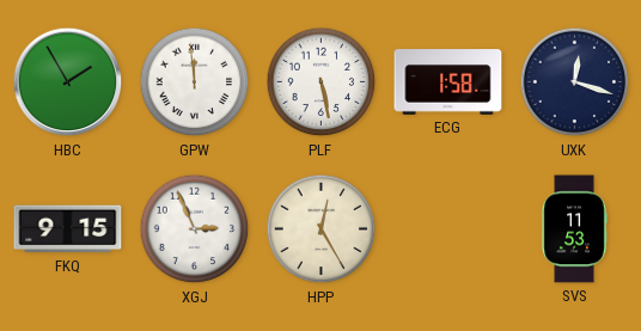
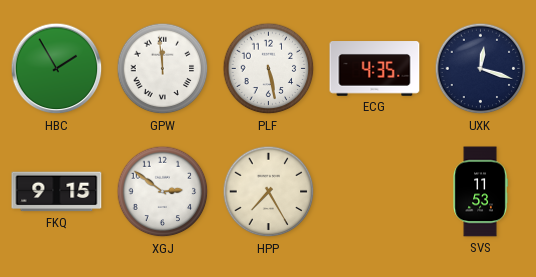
ECG: 1:58 -> 4:35
XGJ: 2:56 -> 2:51
HPP: 12:25 -> 7:25
